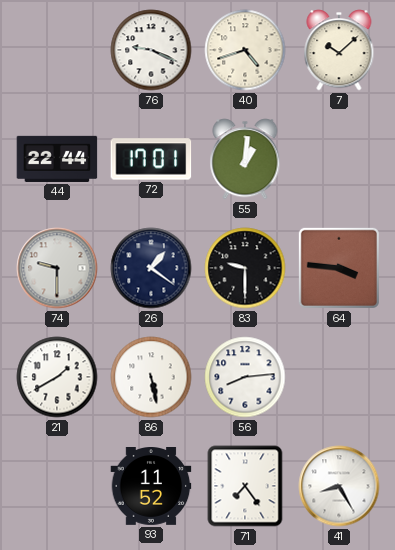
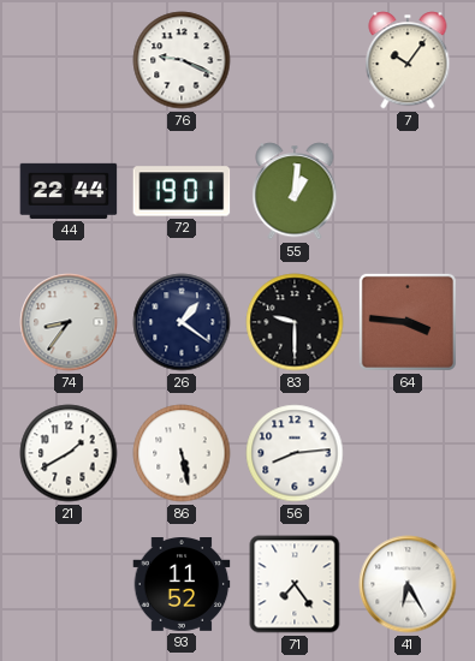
40: 4:42 -> none
7: 10:08 -> 10:06
72: 17:01 -> 19:01
74: 9:30 -> 8:36
41: 8:25 -> 6:25
